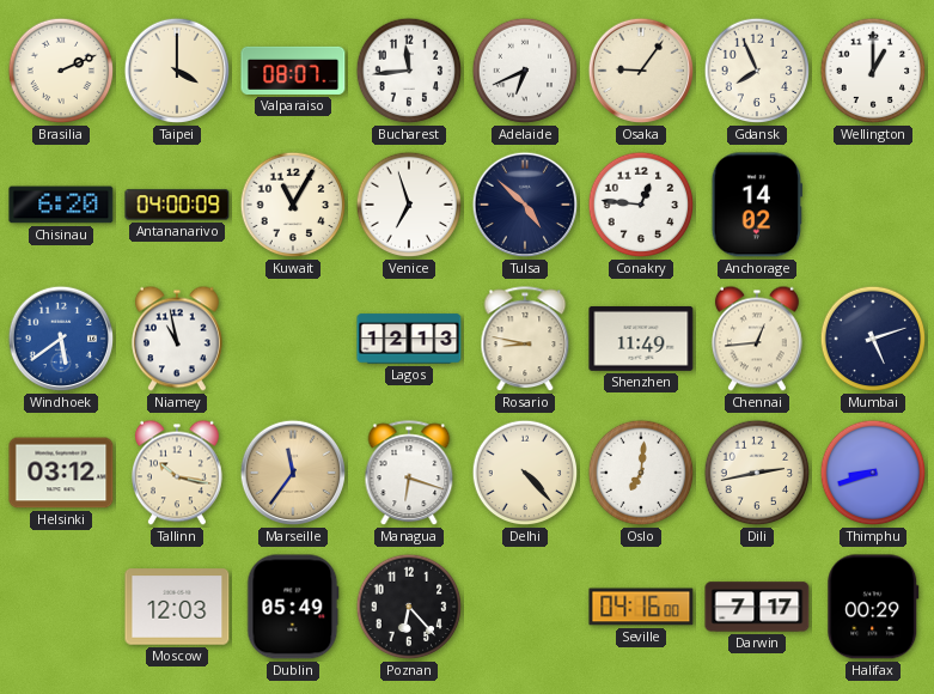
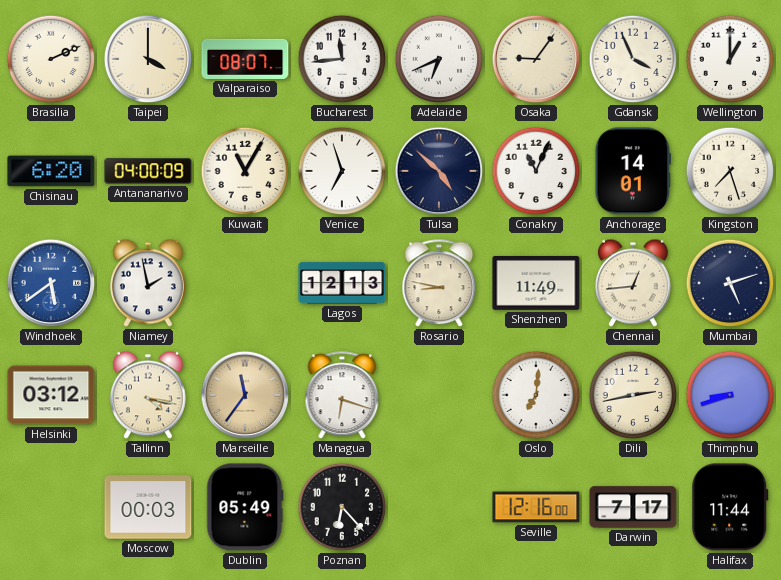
Gdansk: 7:56 -> 3:56
Conakry: 12:46 -> 11:04
Anchorage: 14:02 -> 14:01
Kingston: none -> 7:27
Niamey: 10:58 -> 1:58
Tallinn: 10:17 -> 4:17
Delhi: 4:23 -> none
Moscow: 12:03 -> 00:03
Seville: 04:16 -> 12:16
Halifax: 00:29 -> 11:44
